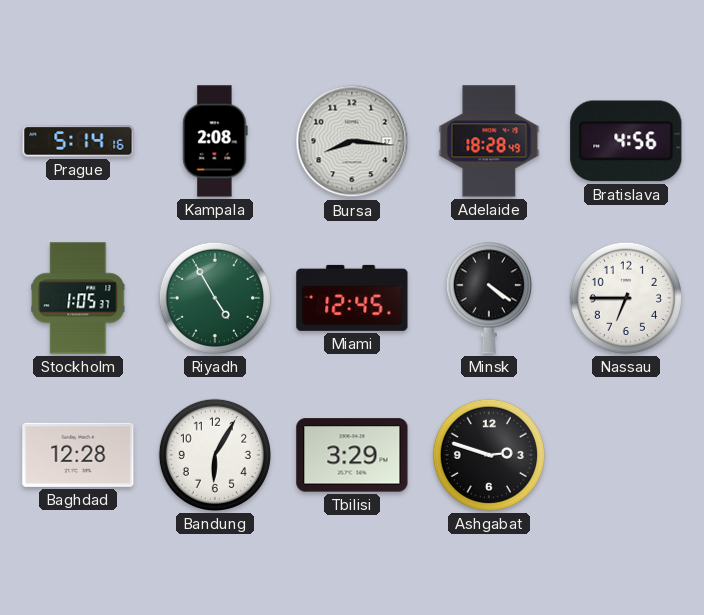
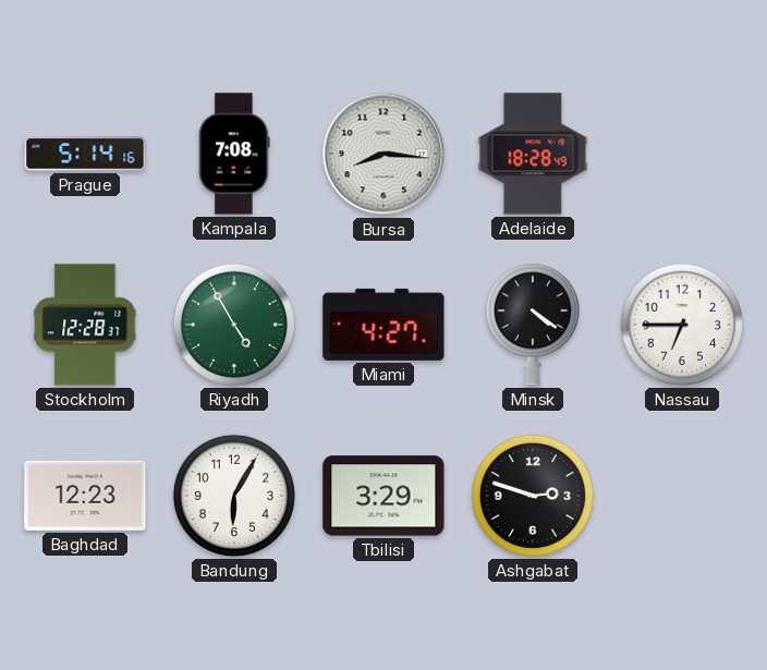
Kampala: 2:08 -> 7:08
Bratislava: 4:56 -> none
Stockholm: 1:05 -> 12:28
Miami: 12:45 -> 4:27
Baghdad: 12:28 -> 12:23
